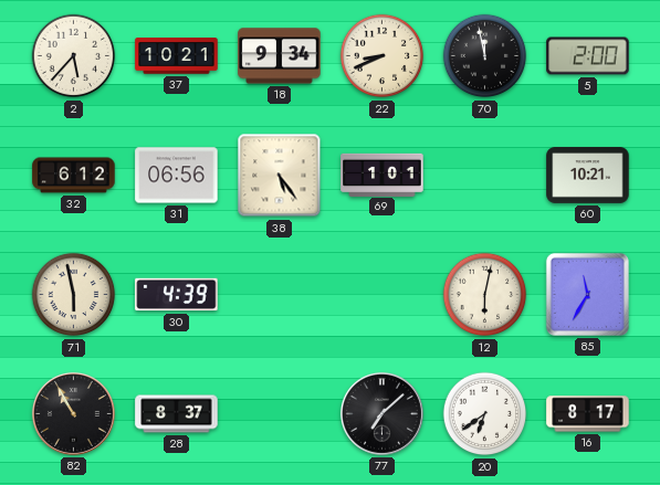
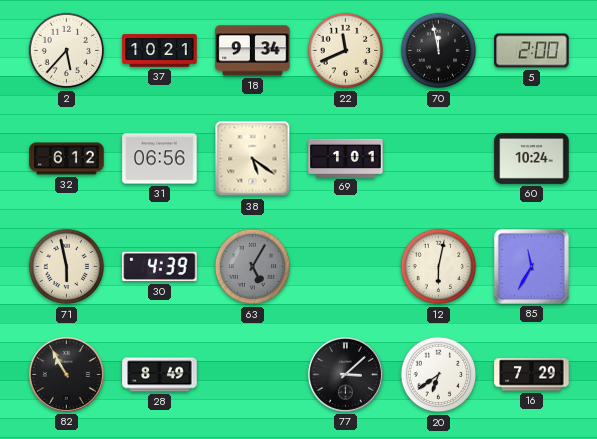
22: 8:41 -> 11:41
38: 5:24 -> 5:21
60: 10:21 -> 10:24
63: none -> 5:05
28: 8:37 -> 8:49
77: 7:08 -> 3:08
16: 8:17 -> 7:29
